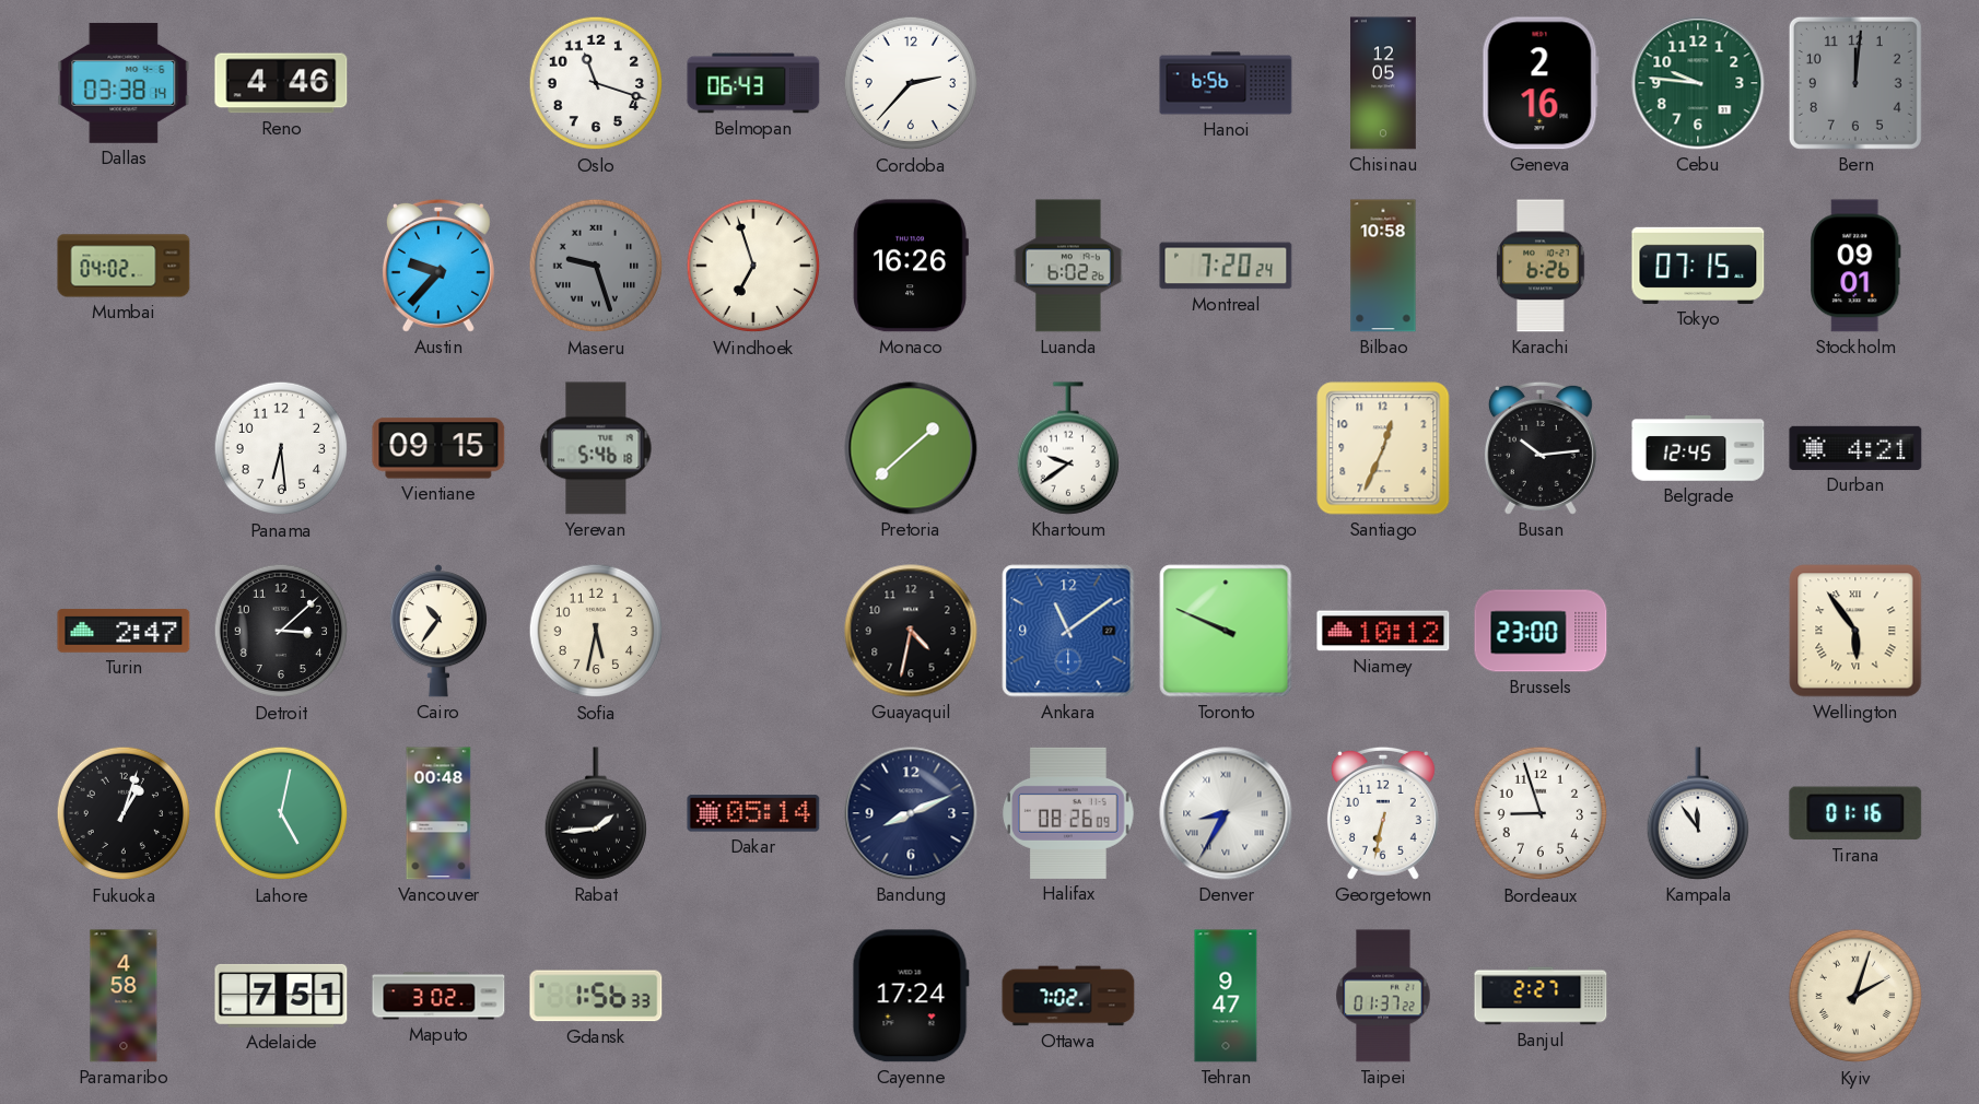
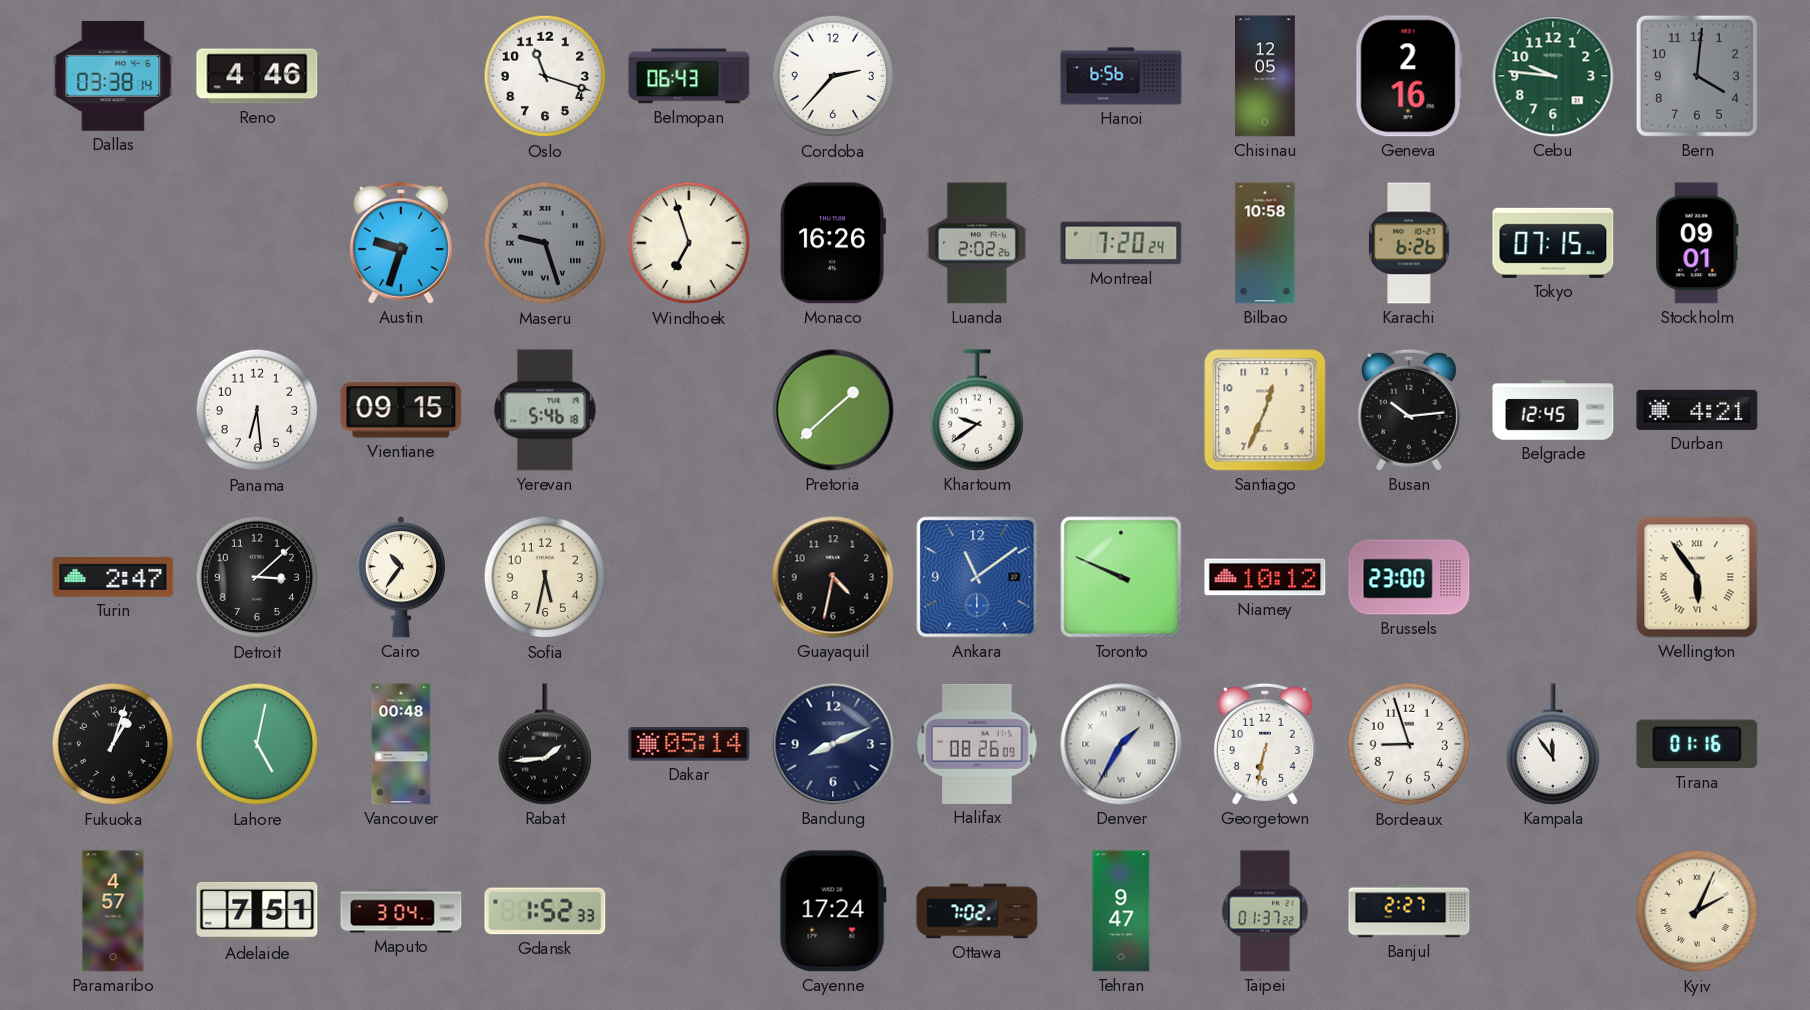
Bern: 12:01 -> 4:01
Mumbai: 04:02 -> none
Austin: 9:37 -> 9:33
Luanda: 6:02 -> 2:02
Denver: 8:35 -> 1:35
Paramaribo: 4:58 -> 4:57
Maputo: 3:02 -> 3:04
Gdansk: 1:56 -> 1:52
Kyiv: 2:03 -> 2:04
